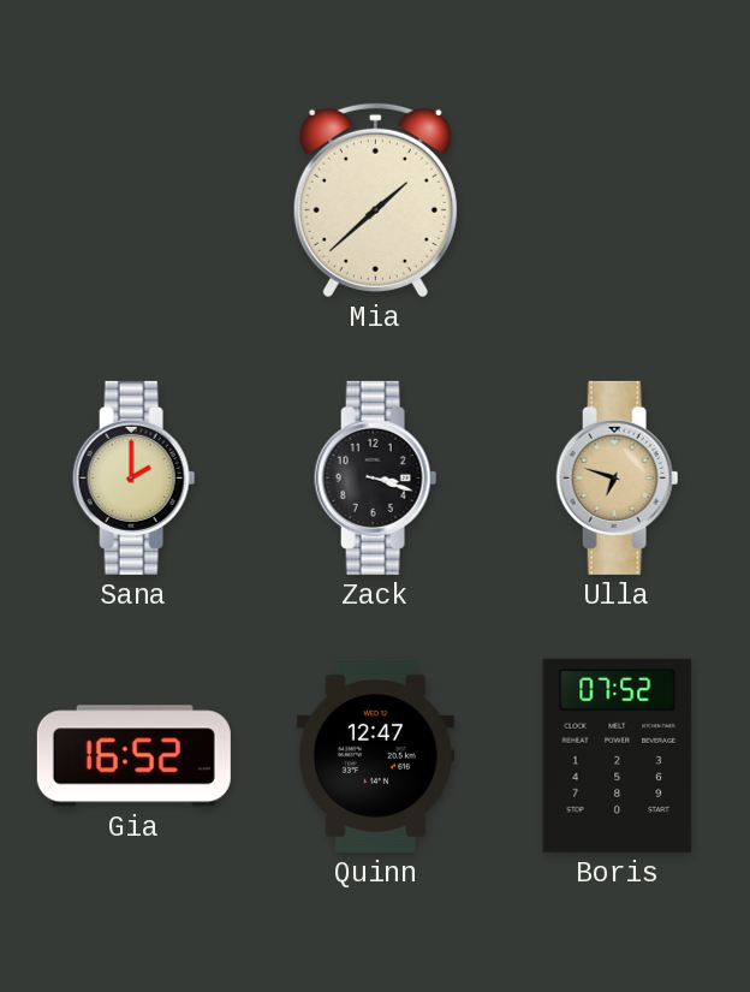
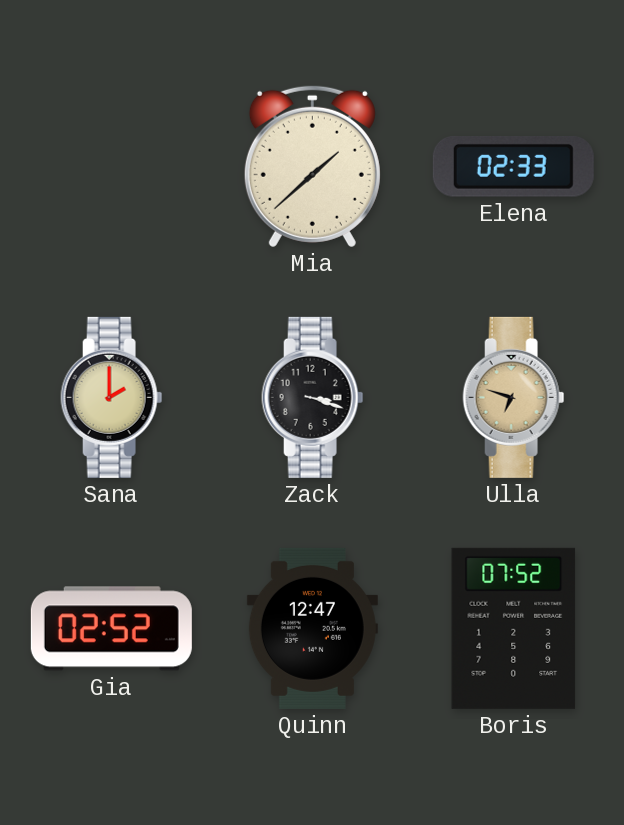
Elena: none -> 02:33
Gia: 16:52 -> 02:52
